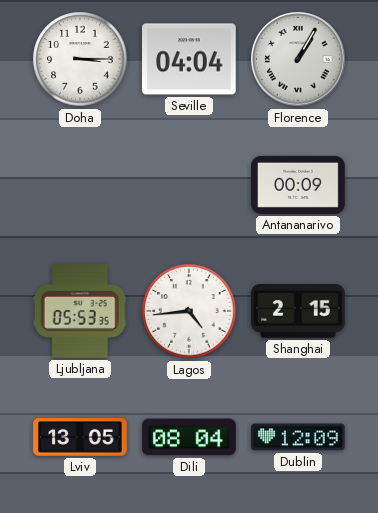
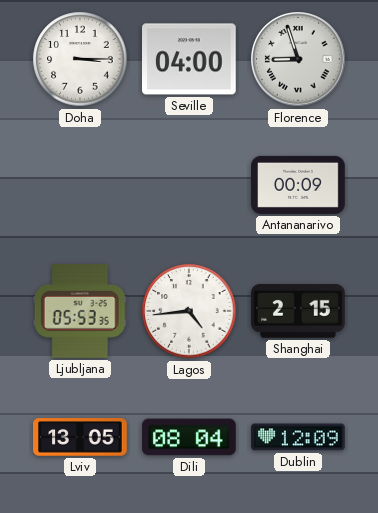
Seville: 04:04 -> 04:00
Florence: 1:05 -> 8:57
